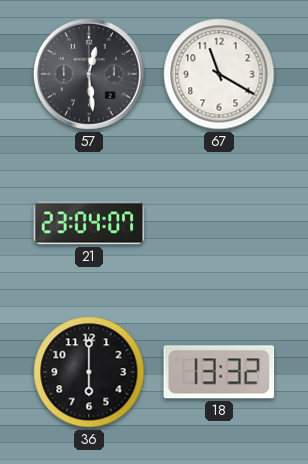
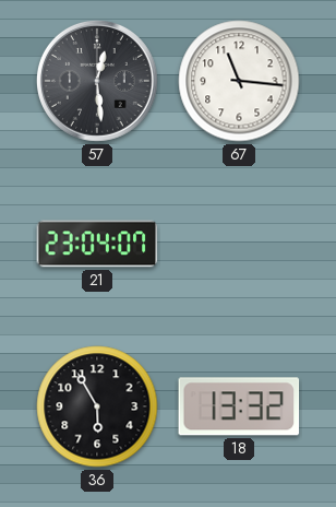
67: 11:20 -> 11:16
36: 6:00 -> 5:55
